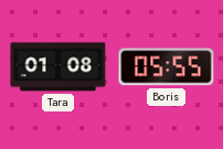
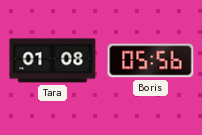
Boris: 05:55 -> 05:56
